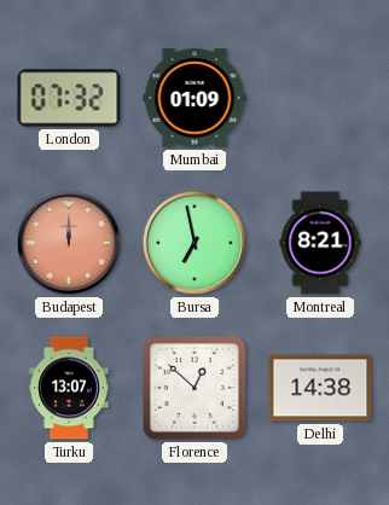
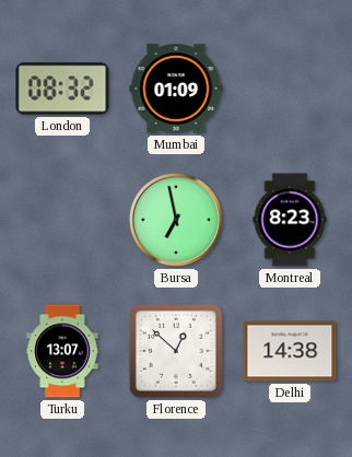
London: 07:32 -> 08:32
Budapest: 12:00 -> none
Montreal: 8:21 -> 8:23
